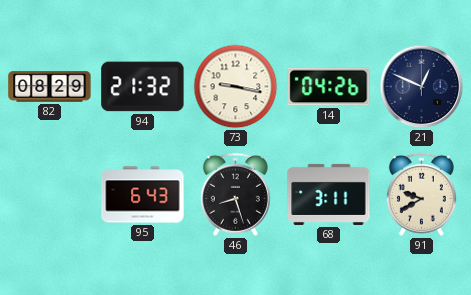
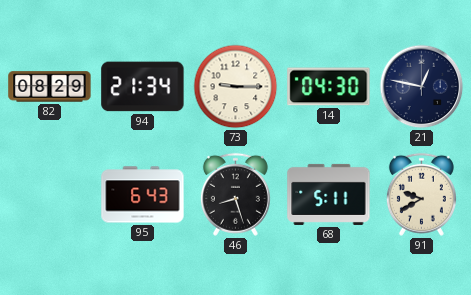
94: 21:32 -> 21:34
73: 9:17 -> 9:15
14: 04:26 -> 04:30
21: 12:49 -> 12:47
68: 3:11 -> 5:11
